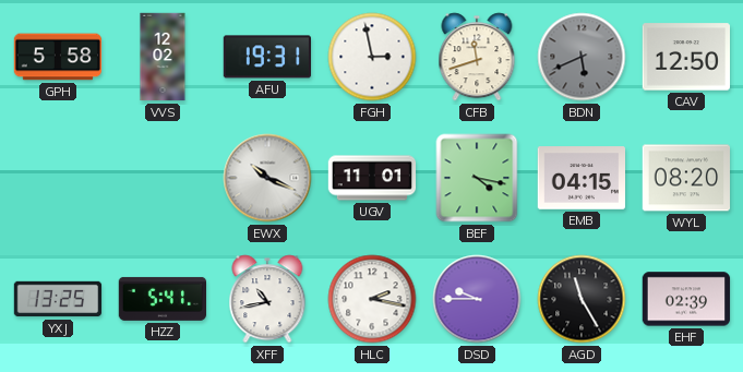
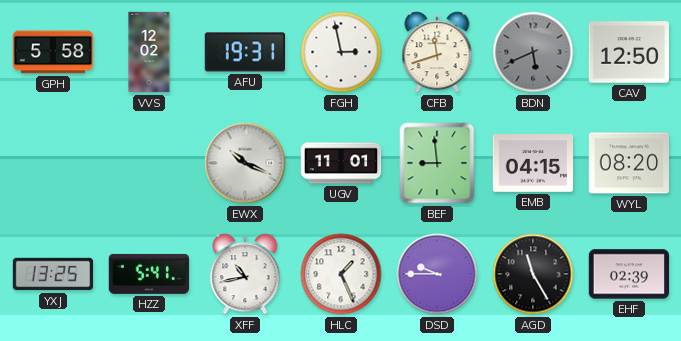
BEF: 4:17 -> 8:59
HLC: 2:17 -> 1:26
